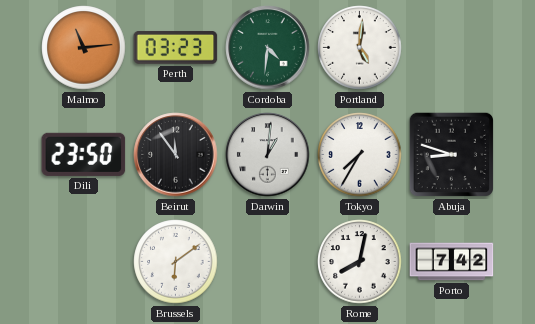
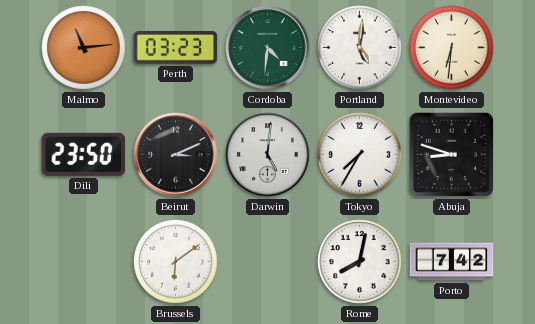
Montevideo: none -> 6:31
Beirut: 11:54 -> 3:11
Darwin: 1:01 -> 5:01
